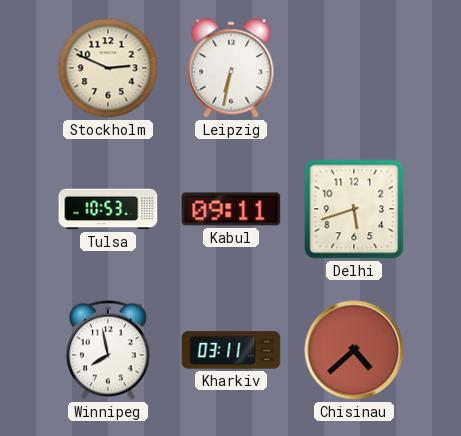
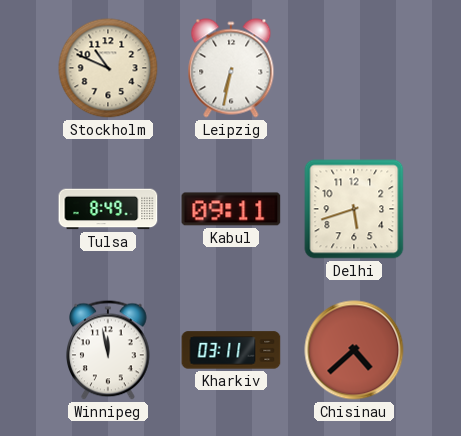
Stockholm: 2:49 -> 10:49
Tulsa: 10:53 -> 8:49
Winnipeg: 7:58 -> 11:58
